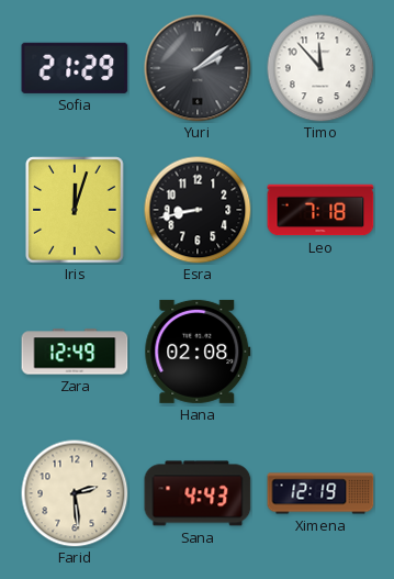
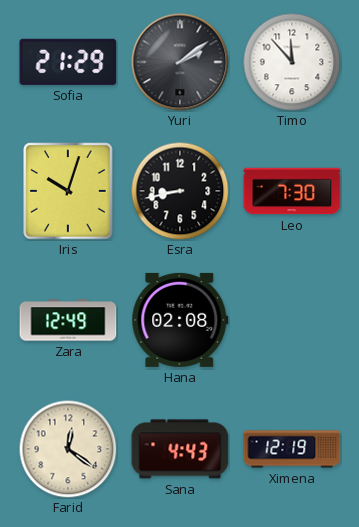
Iris: 12:03 -> 10:03
Leo: 7:18 -> 7:30
Farid: 2:29 -> 12:21
